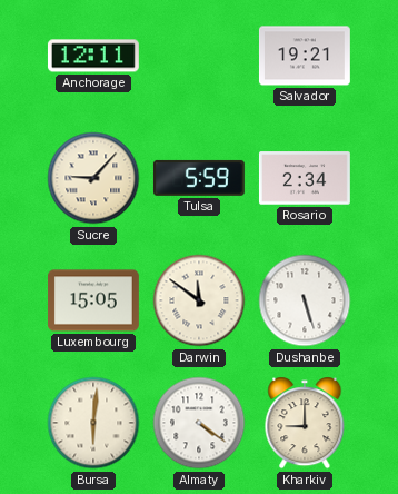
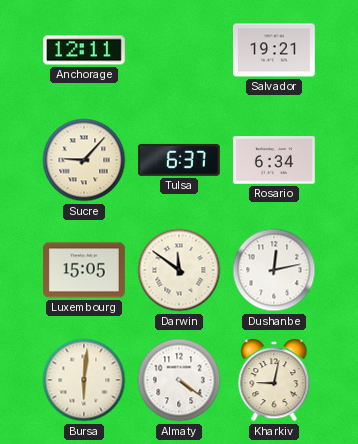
Tulsa: 5:59 -> 6:37
Rosario: 2:34 -> 6:34
Dushanbe: 5:27 -> 12:13
Kharkiv: 9:00 -> 9:02
